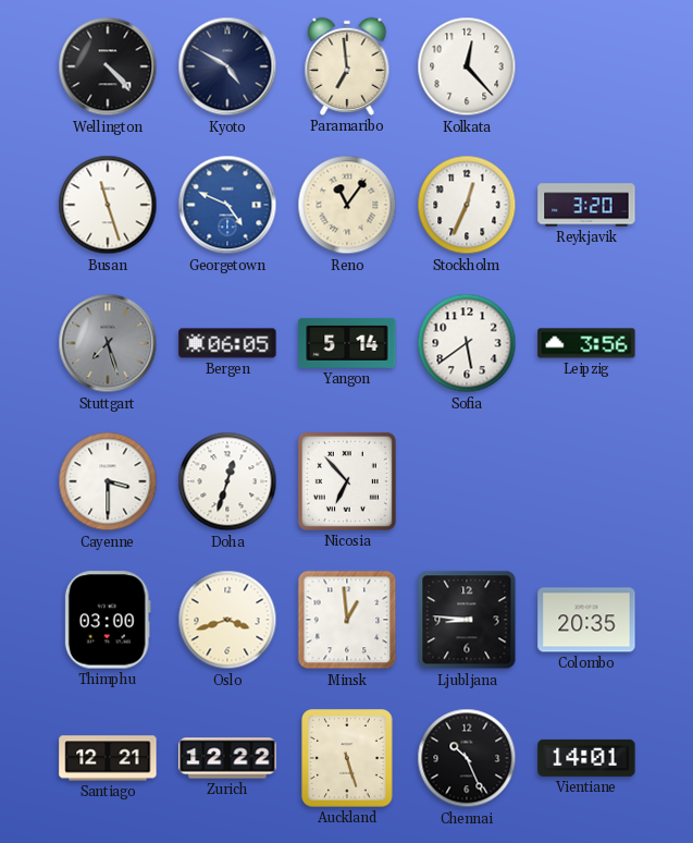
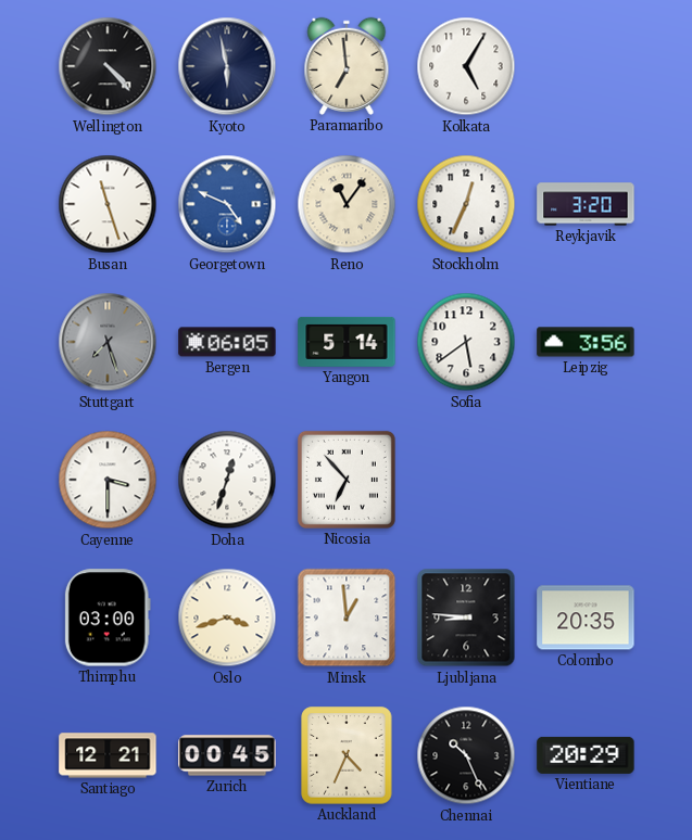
Kyoto: 4:50 -> 5:58
Kolkata: 12:23 -> 5:05
Zurich: 12:22 -> 00:45
Auckland: 5:27 -> 4:34
Vientiane: 14:01 -> 20:29
